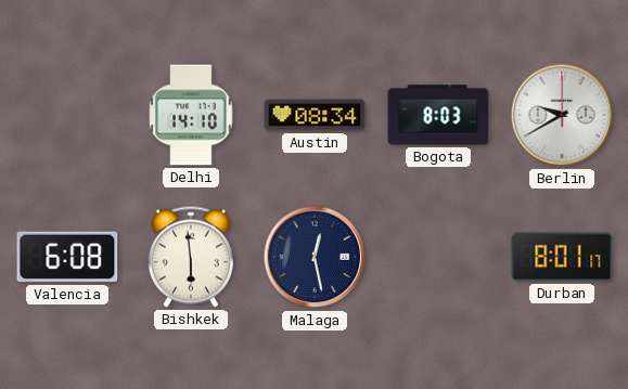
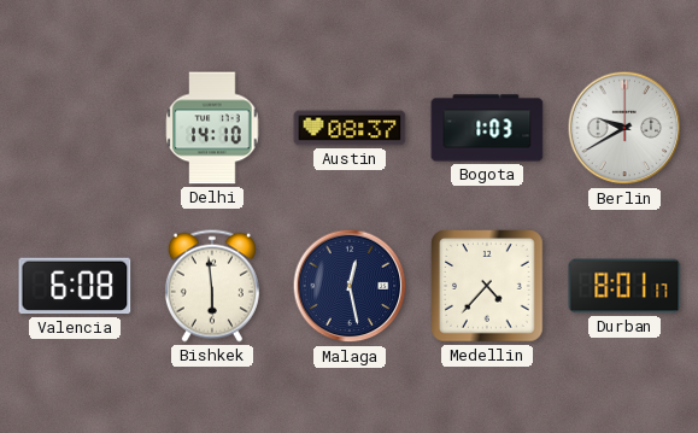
Austin: 08:34 -> 08:37
Bogota: 8:03 -> 1:03
Medellin: none -> 4:37
